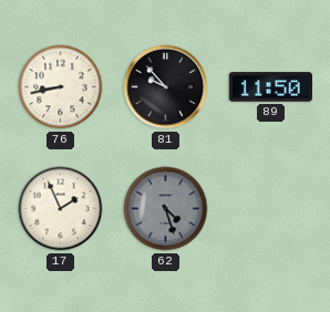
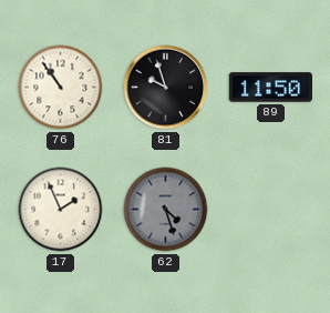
76: 8:43 -> 10:54
81: 9:53 -> 9:57
